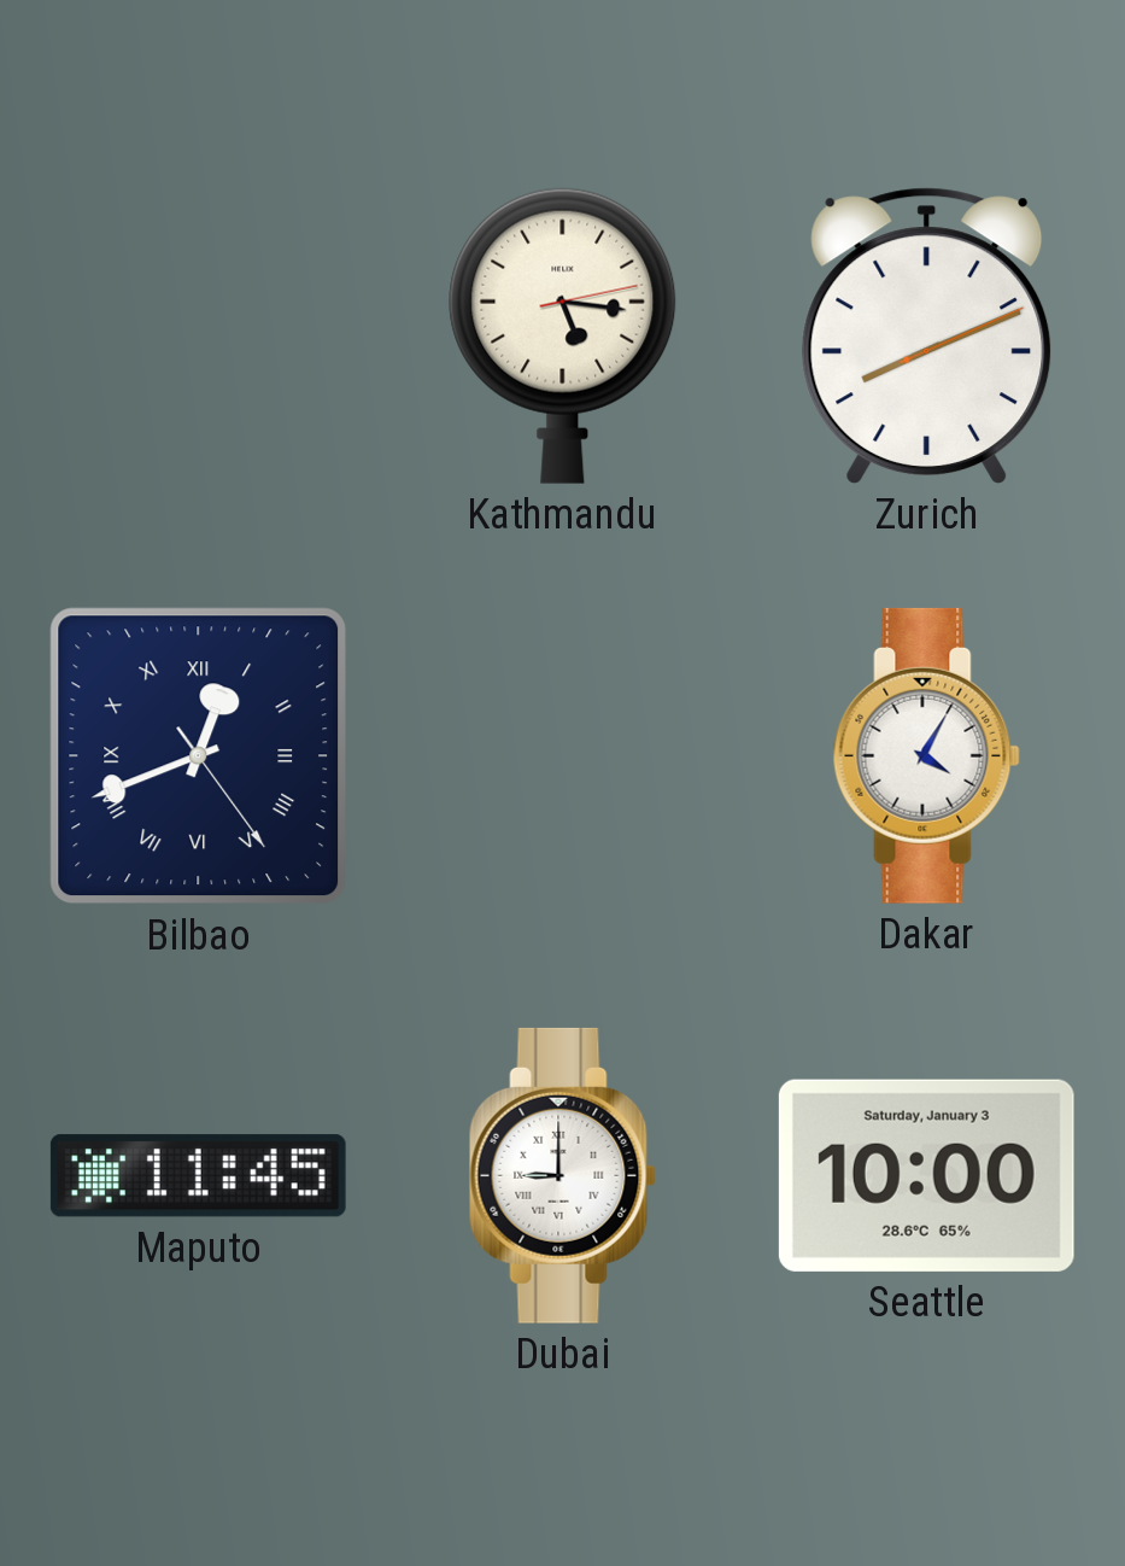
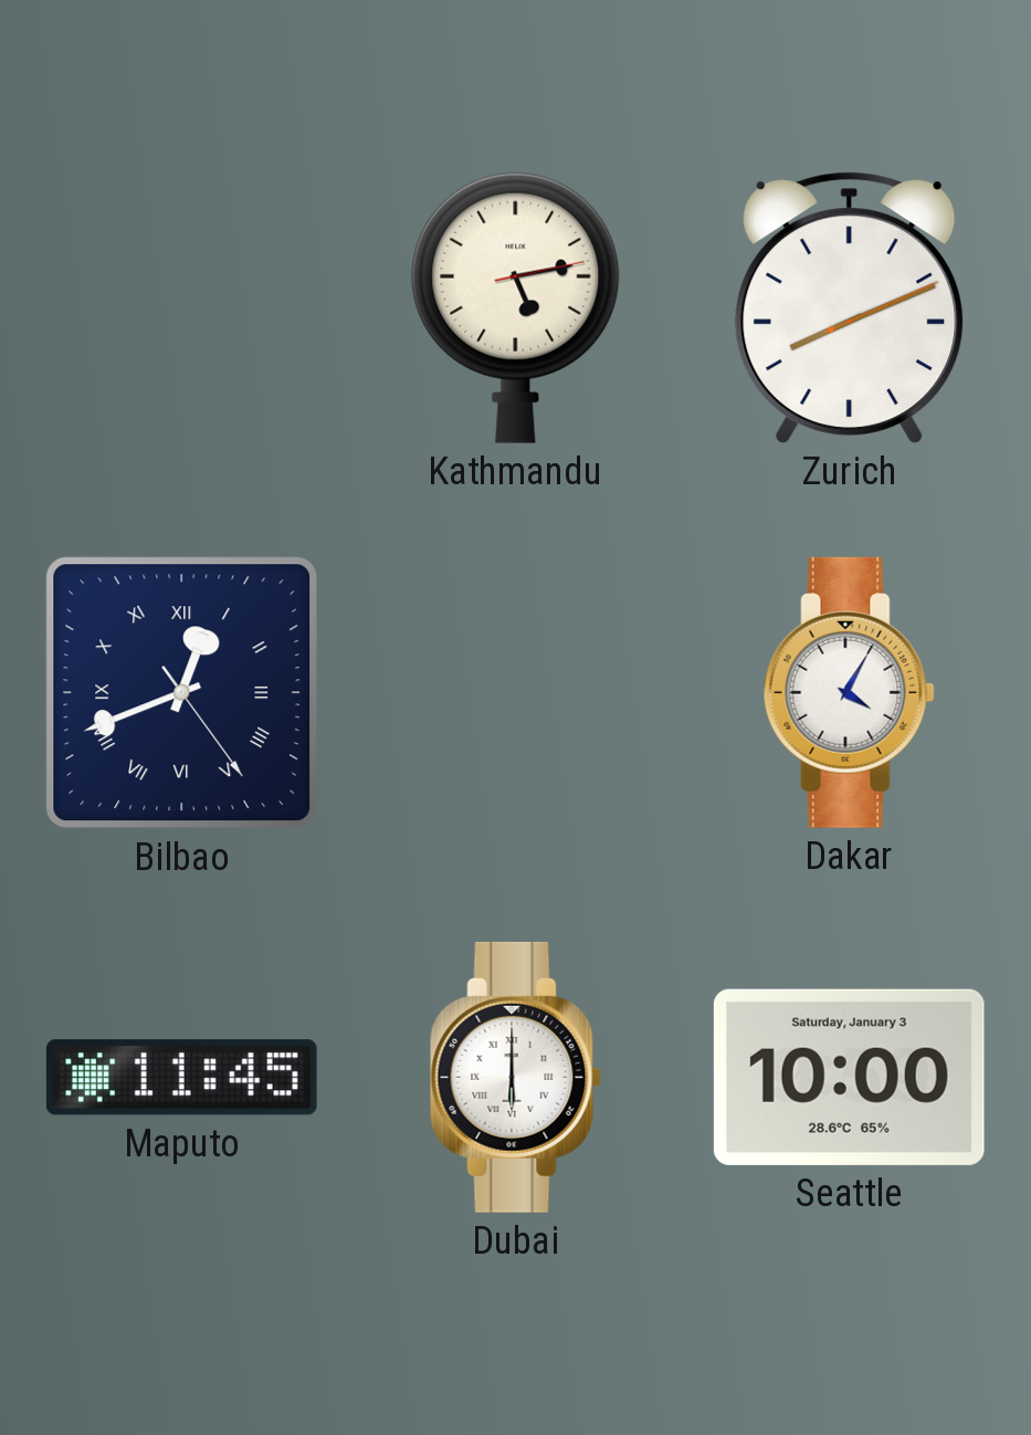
Kathmandu: 5:16 -> 5:13
Dubai: 9:00 -> 6:00
